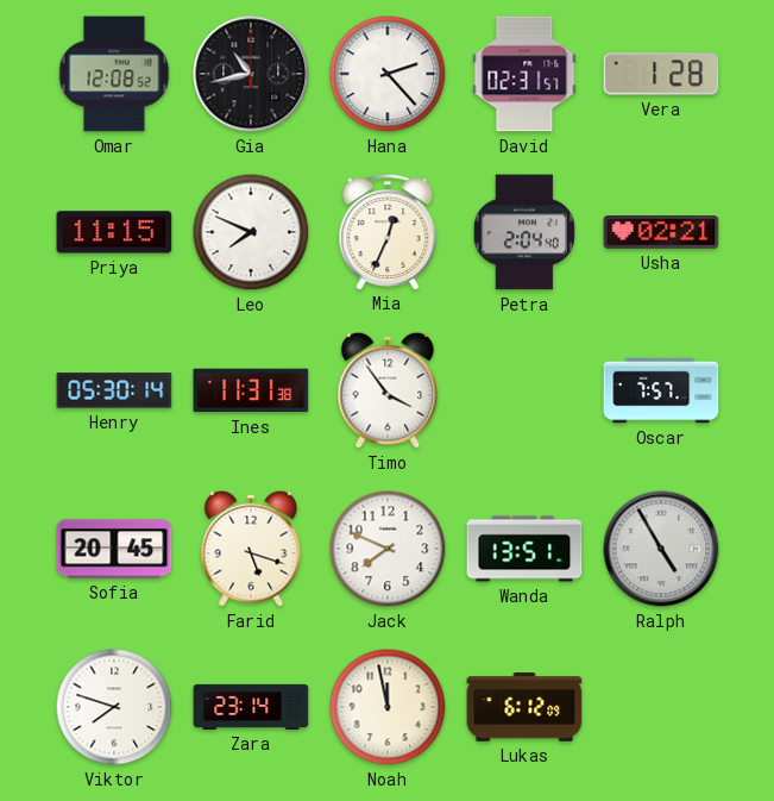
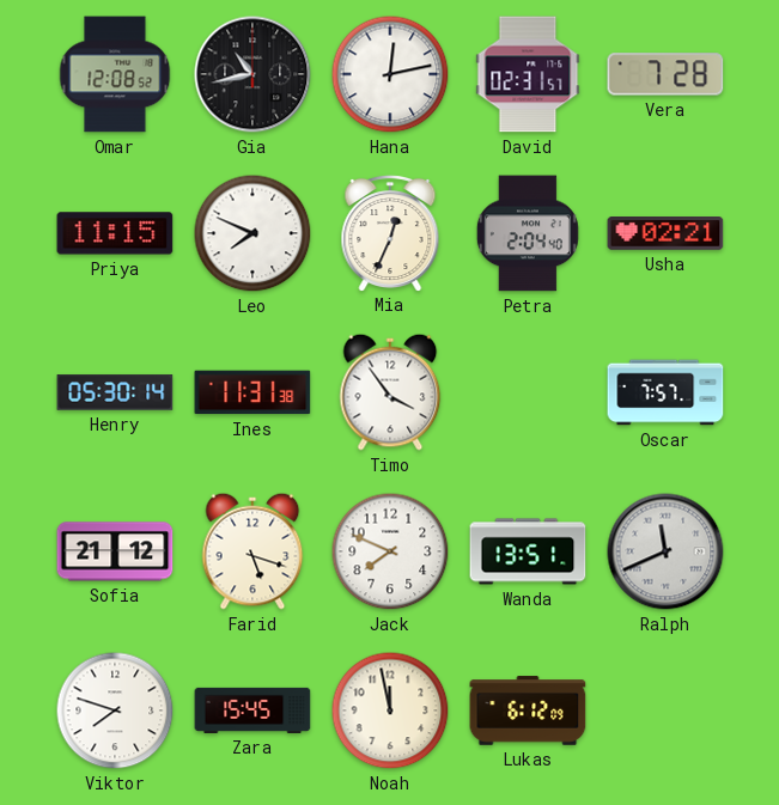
Hana: 2:23 -> 12:13
Vera: 1:28 -> 7:28
Sofia: 20:45 -> 21:12
Ralph: 4:55 -> 11:41
Zara: 23:14 -> 15:45
